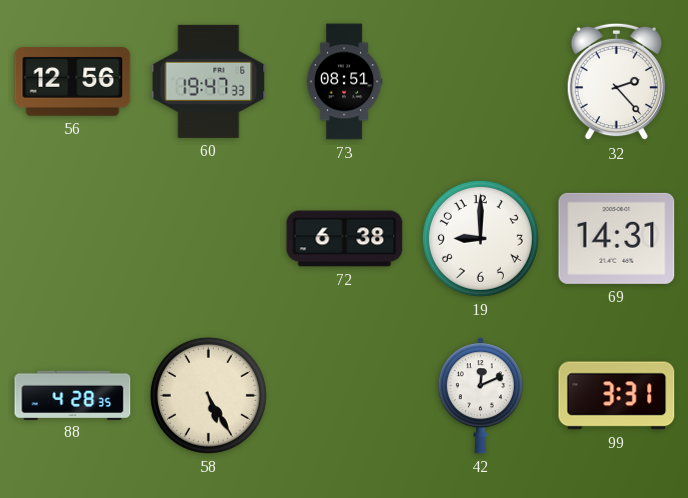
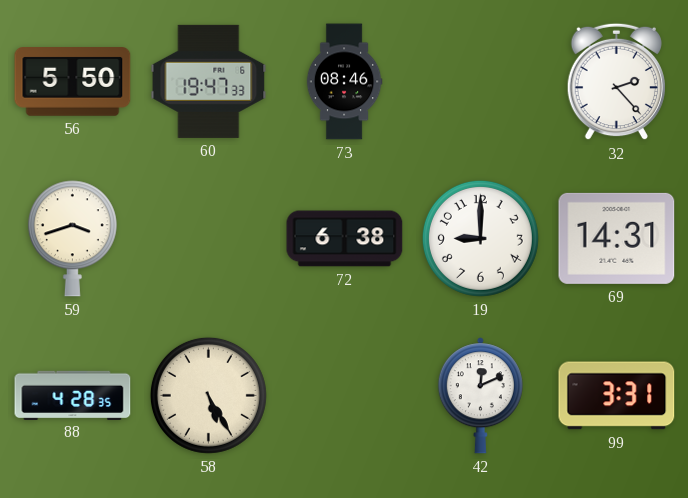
56: 12:56 -> 5:50
73: 08:51 -> 08:46
59: none -> 3:42
